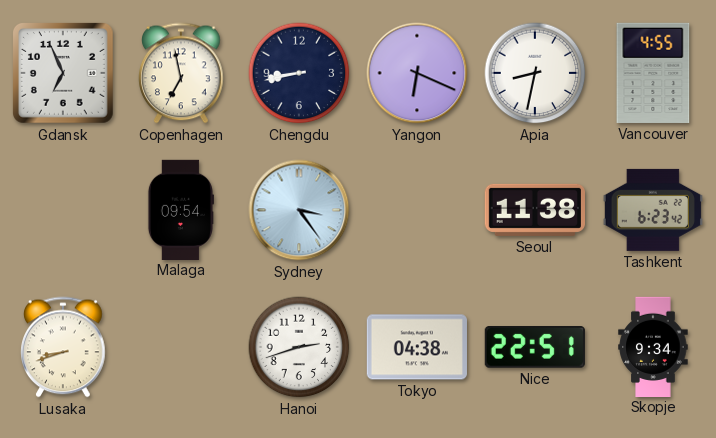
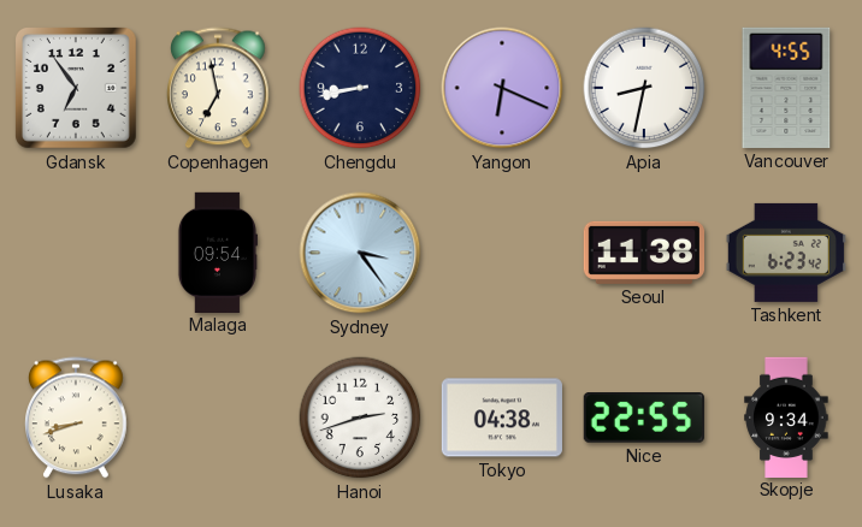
Gdansk: 6:56 -> 6:54
Nice: 22:51 -> 22:55
